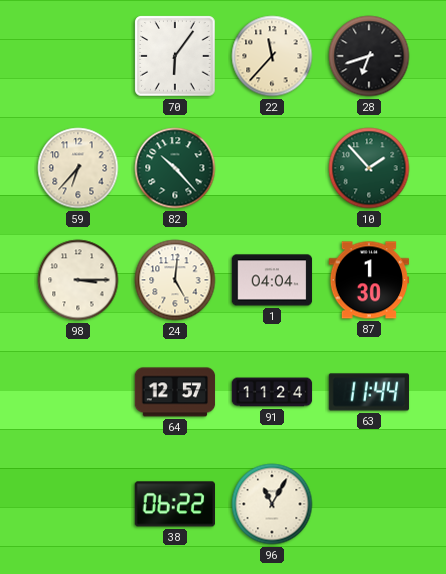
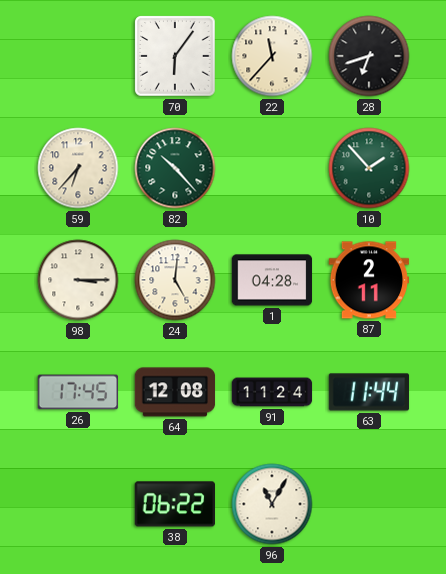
1: 04:04 -> 04:28
87: 1:30 -> 2:11
26: none -> 17:45
64: 12:57 -> 12:08
